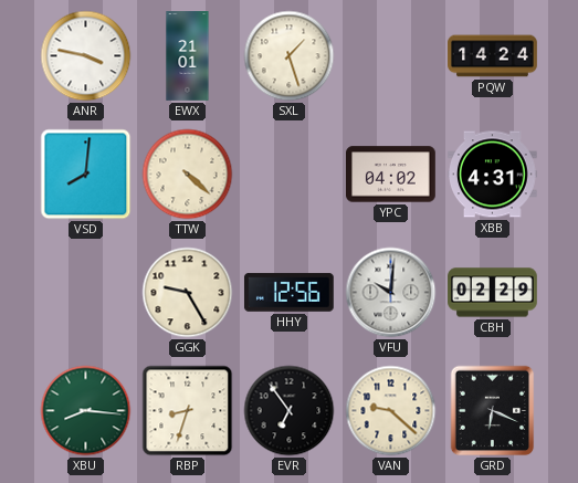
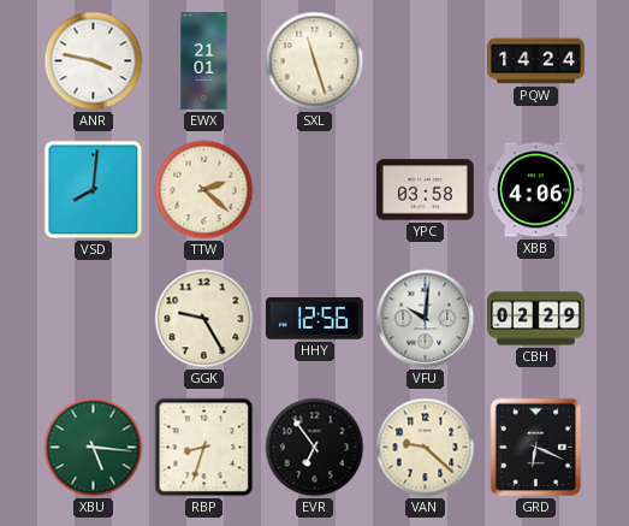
SXL: 1:27 -> 11:27
TTW: 4:22 -> 2:22
YPC: 04:02 -> 03:58
XBB: 4:31 -> 4:06
XBU: 8:16 -> 5:16
